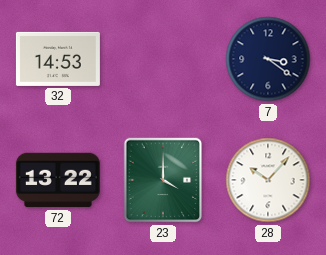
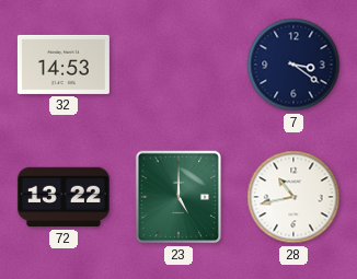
23: 4:00 -> 5:00
28: 10:07 -> 10:43
